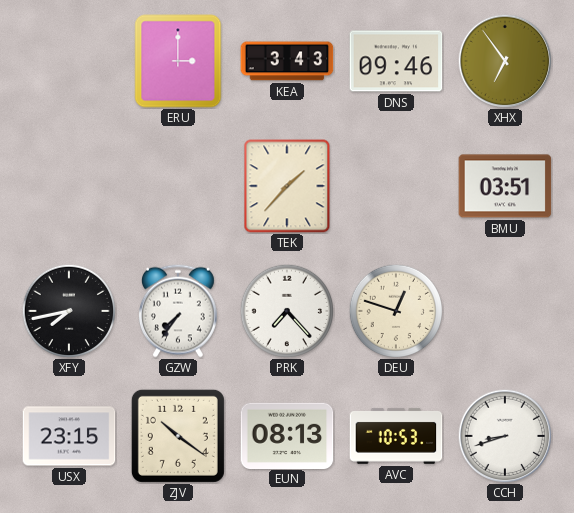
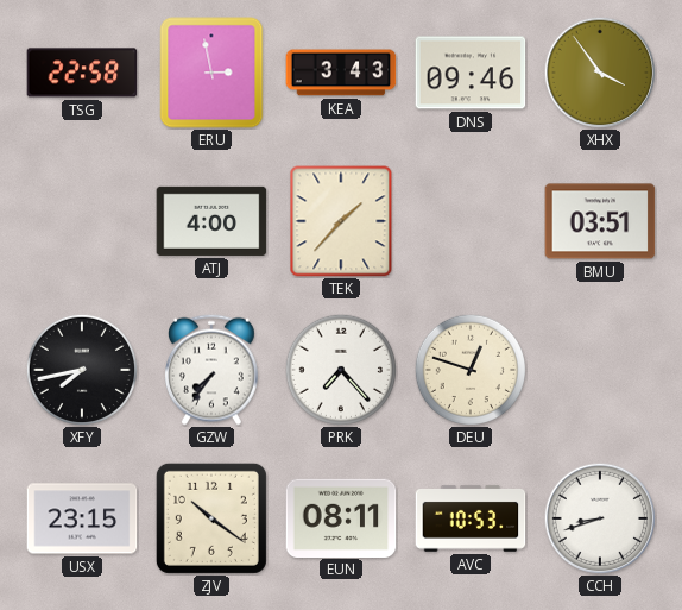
TSG: none -> 22:58
ERU: 3:00 -> 2:58
XHX: 6:54 -> 3:54
ATJ: none -> 4:00
EUN: 08:13 -> 08:11
